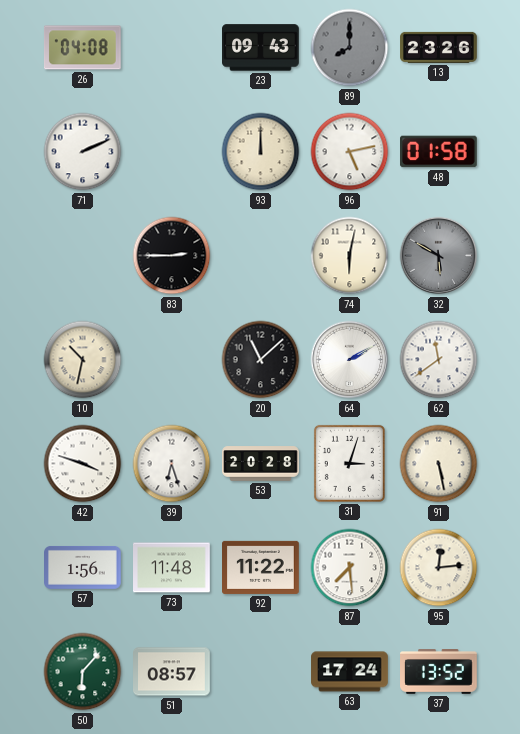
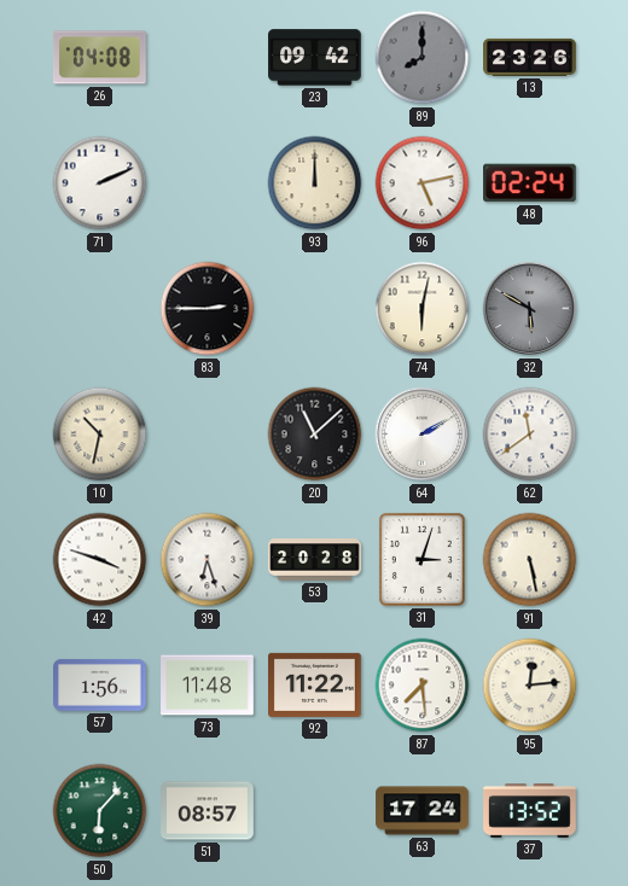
23: 09:43 -> 09:42
48: 01:58 -> 02:24
